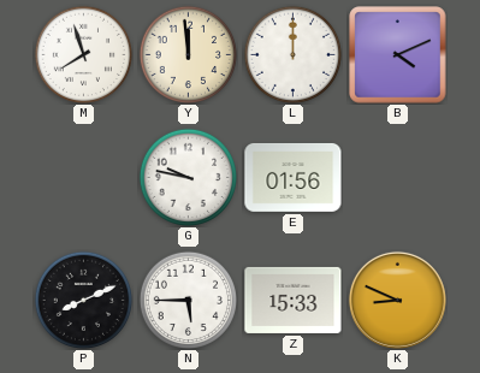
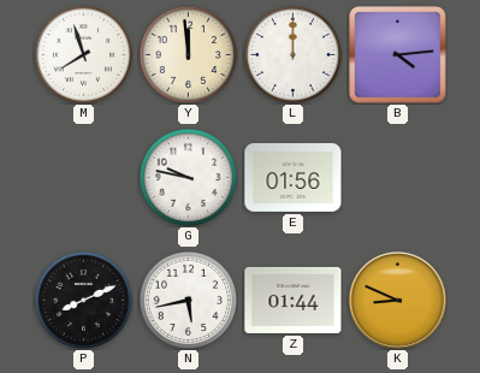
B: 4:11 -> 4:14
N: 5:45 -> 5:43
Z: 15:33 -> 01:44
